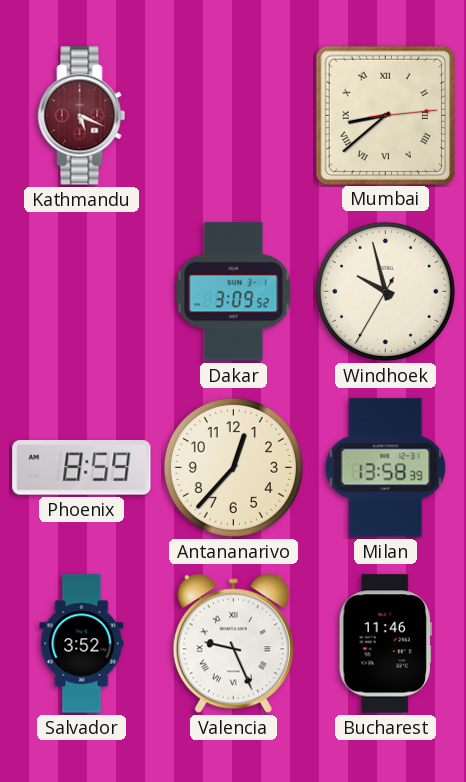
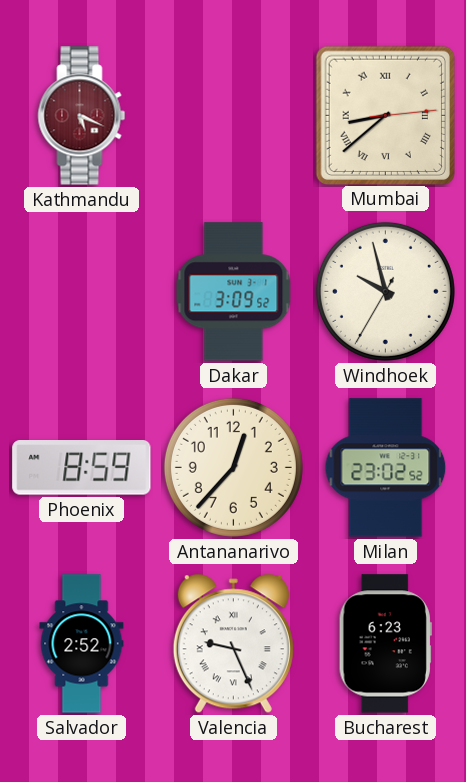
Milan: 13:58 -> 23:02
Salvador: 3:52 -> 2:52
Bucharest: 11:46 -> 6:23
